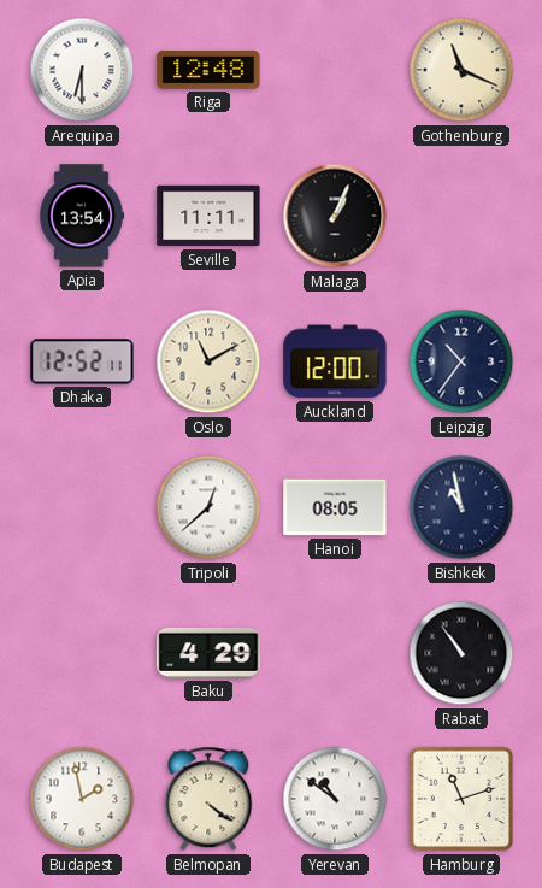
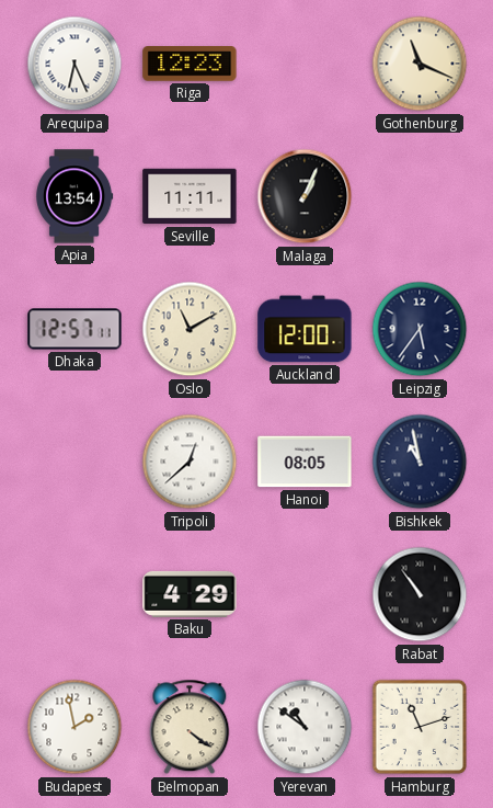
Arequipa: 6:30 -> 6:26
Riga: 12:48 -> 12:23
Dhaka: 12:52 -> 12:57
Leipzig: 10:36 -> 5:36
